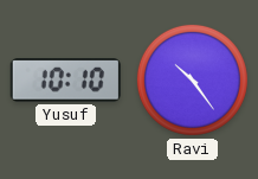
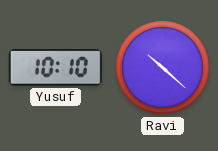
Ravi: 10:24 -> 10:22
